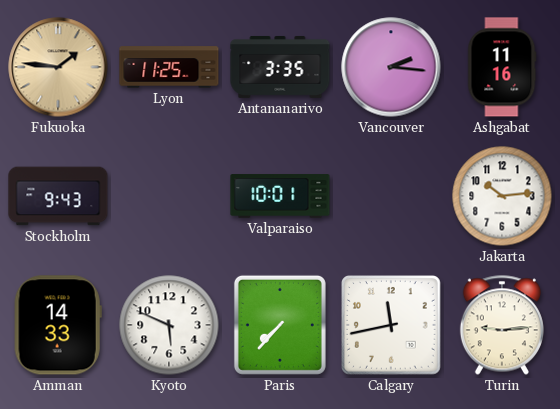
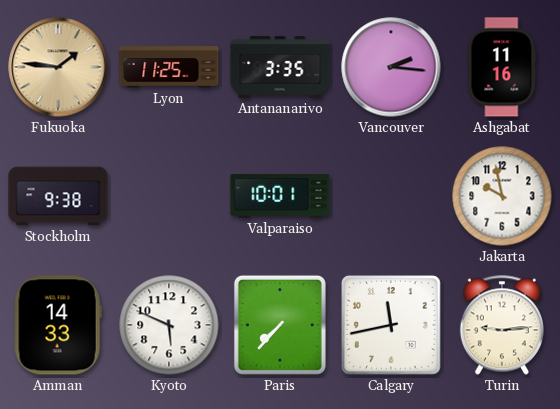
Stockholm: 9:43 -> 9:38
Jakarta: 10:14 -> 9:58
